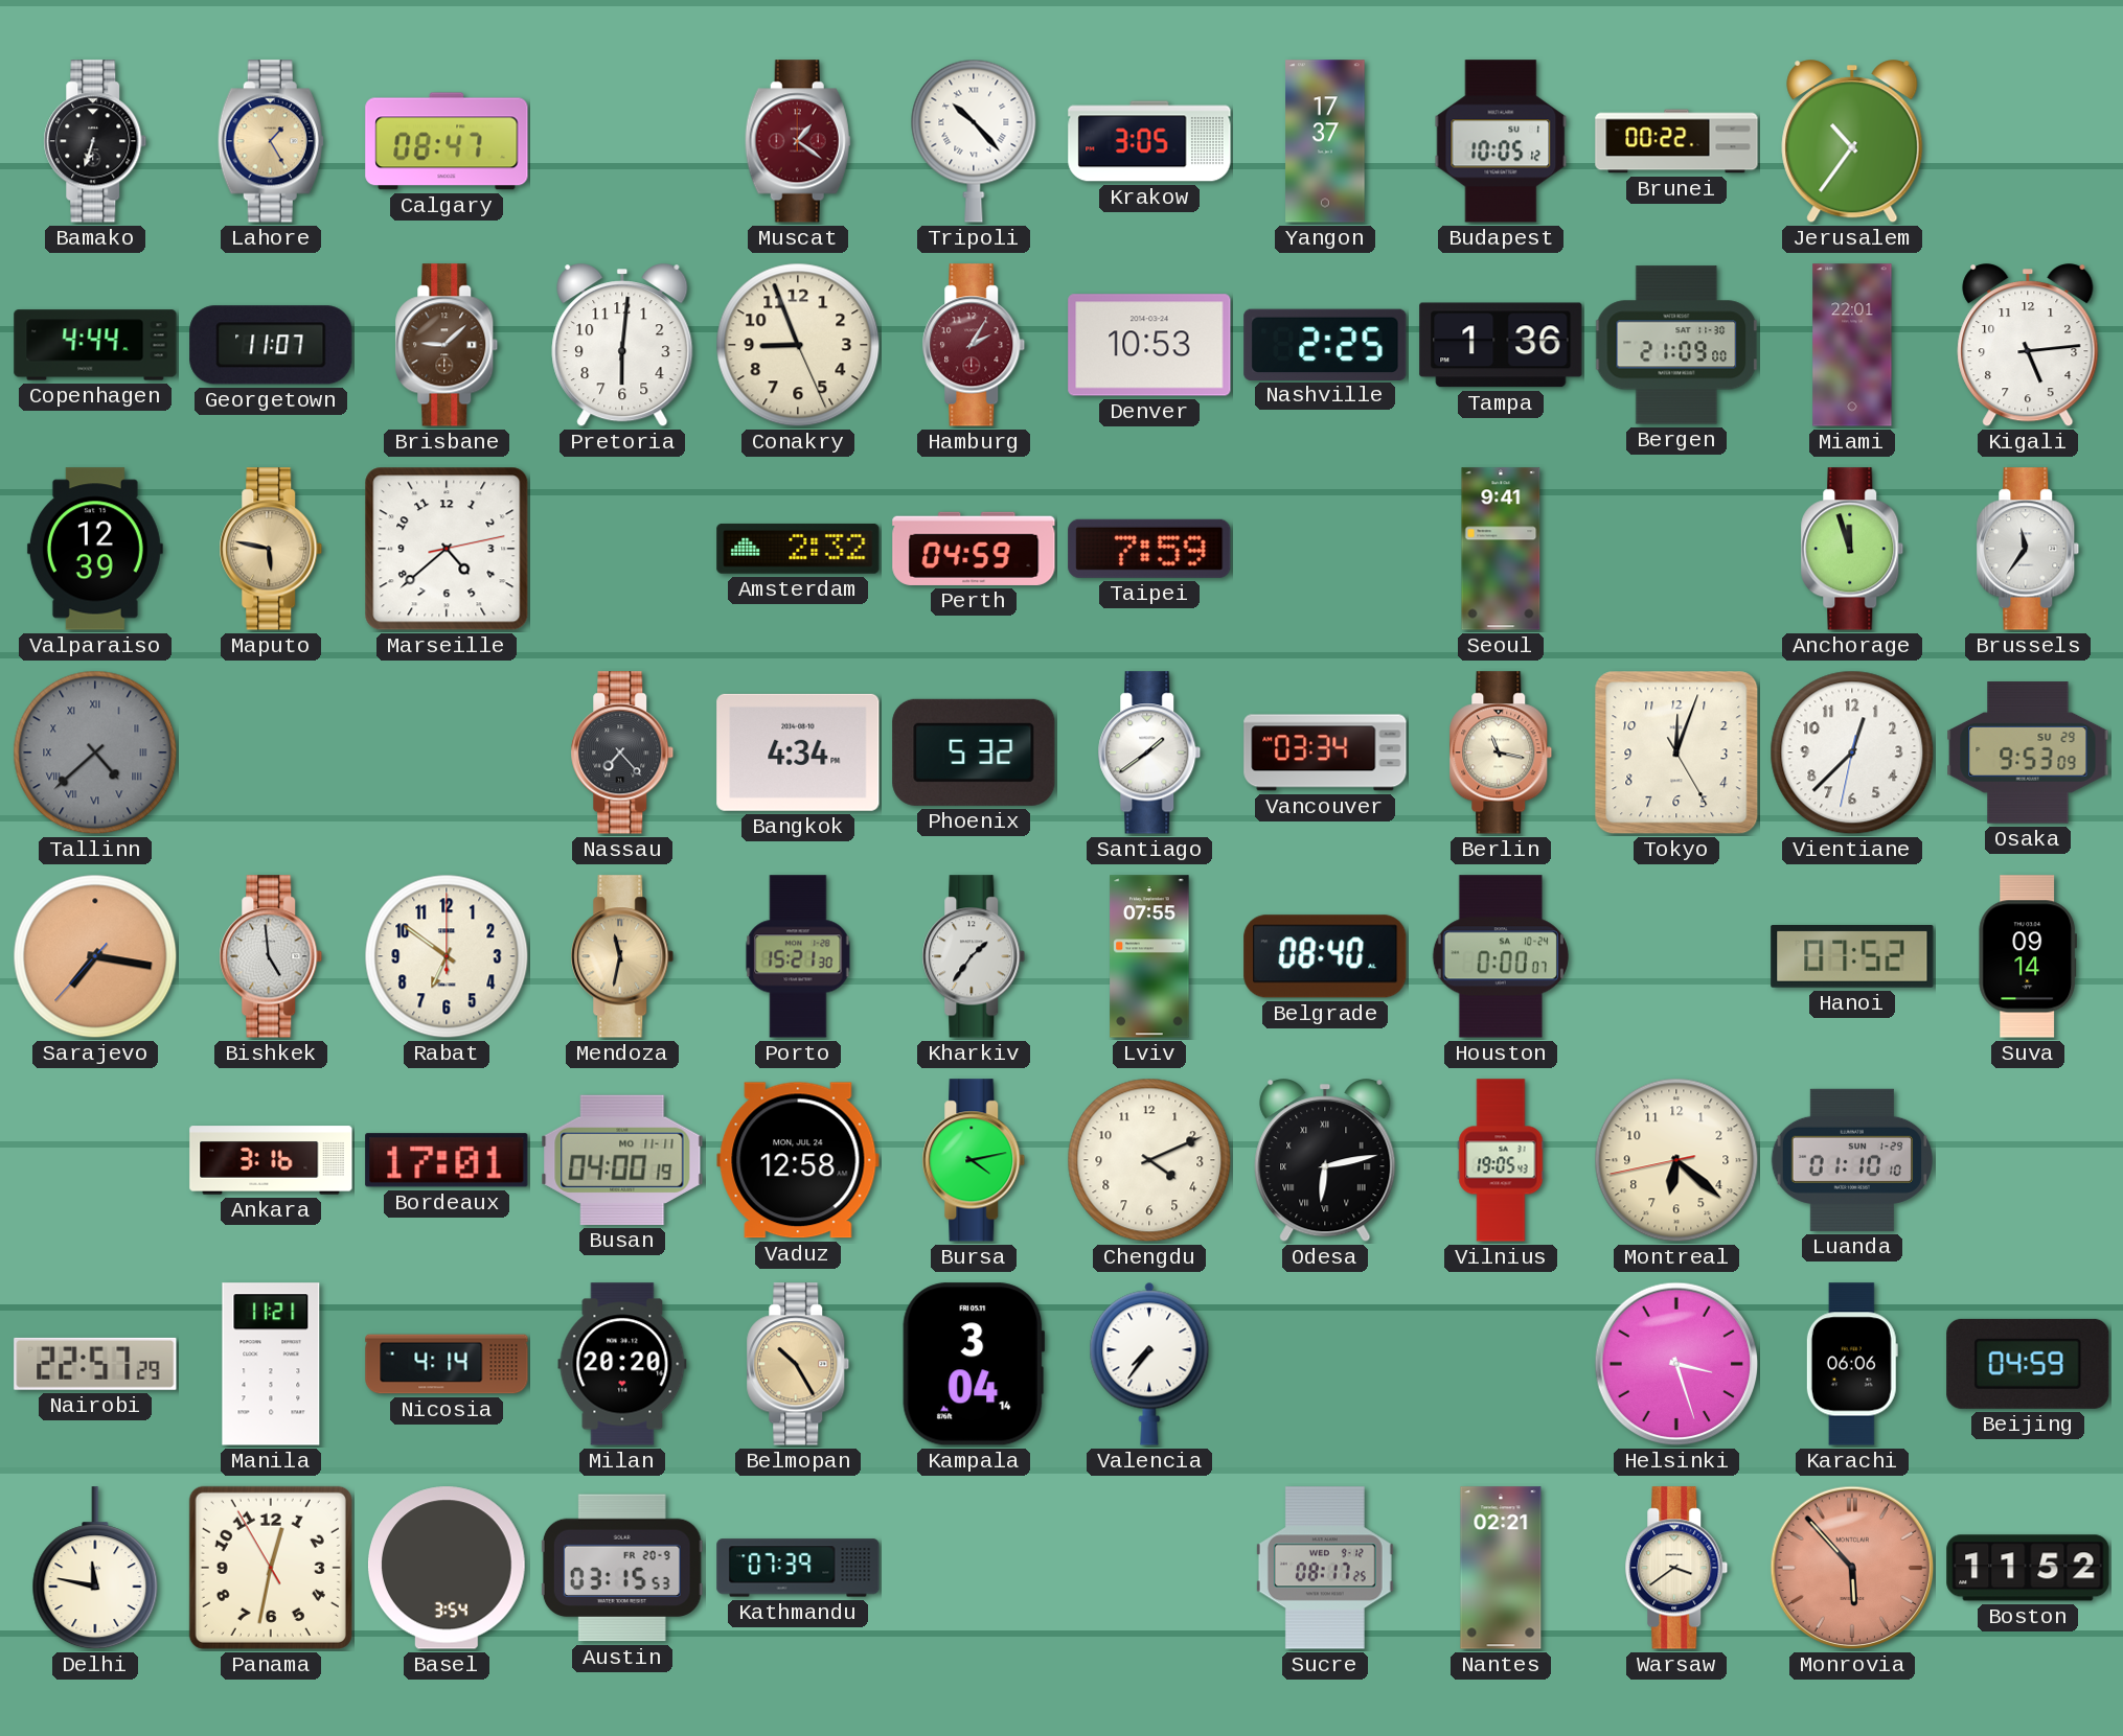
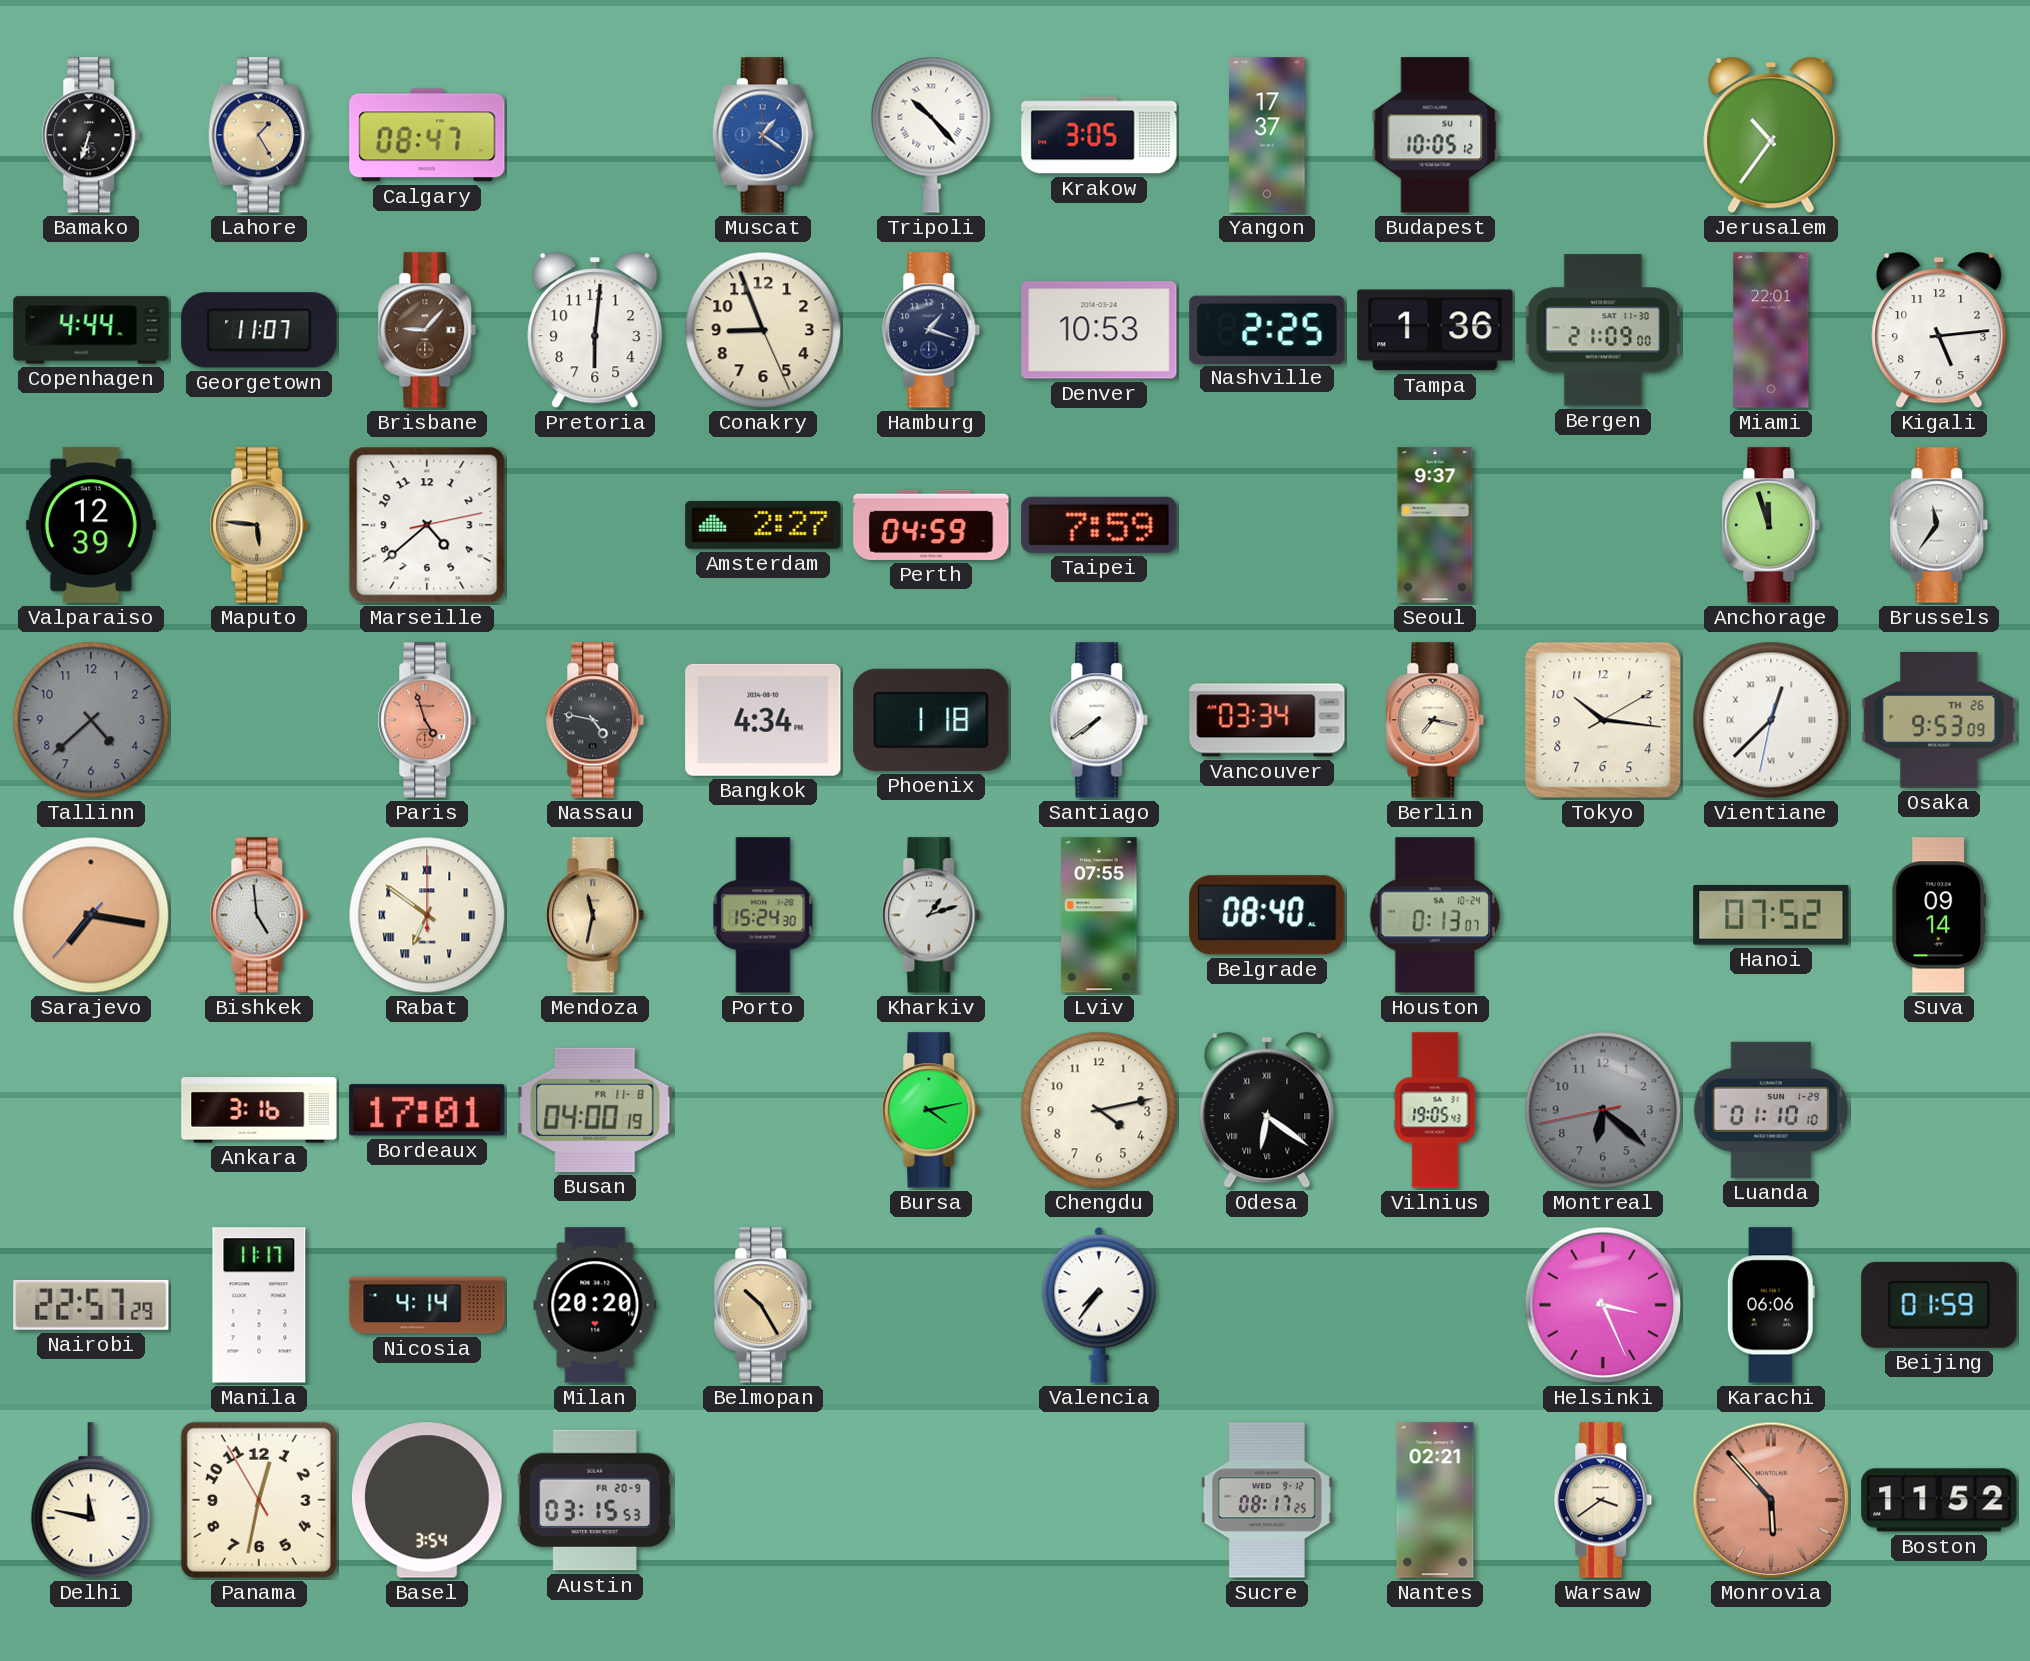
Muscat dial: burgundy -> blue
Brunei: 00:22 -> none
Brisbane: 9:08 -> 9:07
Hamburg: 2:05 -> 1:18
Hamburg dial: burgundy -> navy
Maputo: 5:47 -> 5:46
Amsterdam: 2:32 -> 2:27
Seoul: 9:41 -> 9:37
Tallinn numerals: Roman -> Arabic
Paris: none -> 4:57
Nassau: 7:23 -> 4:47
Phoenix: 5:32 -> 1:18
Santiago: 1:39 -> 7:39
Berlin: 11:17 -> 7:17
Tokyo: 12:03 -> 10:16
Vientiane numerals: Arabic -> Roman
Osaka date: SU 29 -> TH 26
Rabat numerals: Arabic -> Roman
Porto: 15:21 -> 15:24
Kharkiv: 1:36 -> 1:12
Houston: 0:00 -> 0:13
Busan date: MO 11-11 -> FR 11-8
Vaduz: 12:58 -> none
Chengdu: 4:11 -> 4:13
Odesa: 6:13 -> 6:21
Montreal dial: cream -> grey
Manila: 11:21 -> 11:17
Kampala: 3:04 -> none
Helsinki: 3:27 -> 3:26
Beijing: 04:59 -> 01:59
Kathmandu: 07:39 -> none
